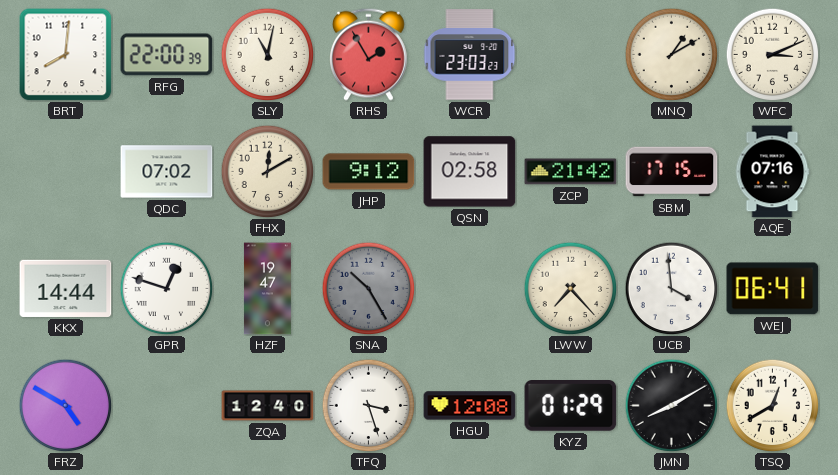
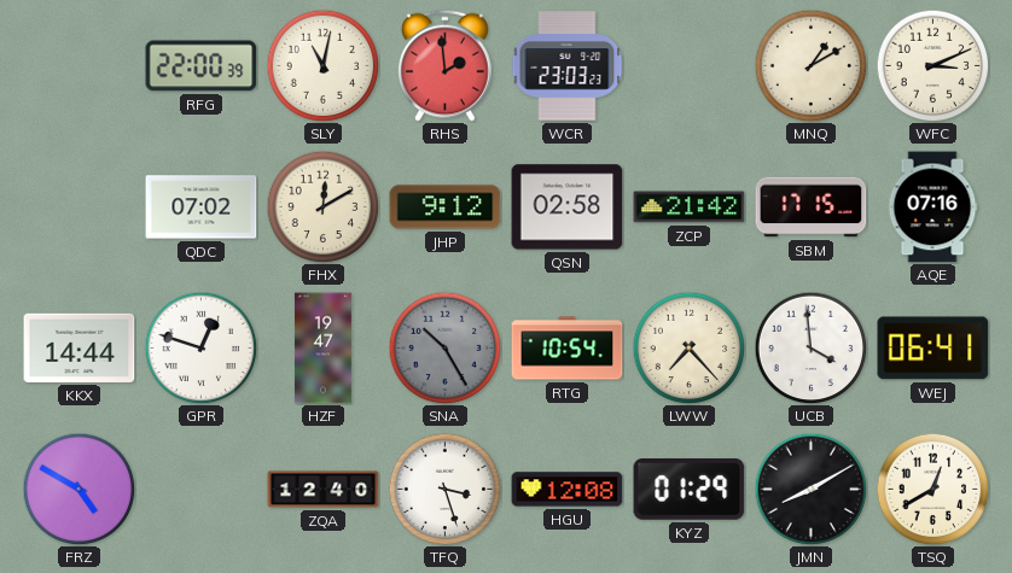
BRT: 8:01 -> none
RHS: 1:55 -> 1:59
RTG: none -> 10:54
